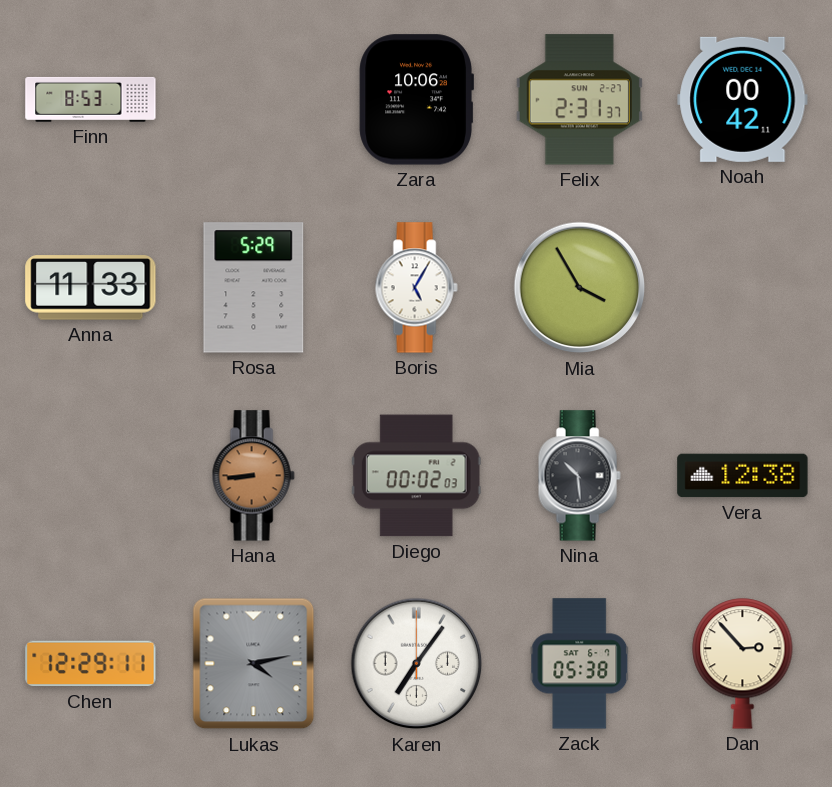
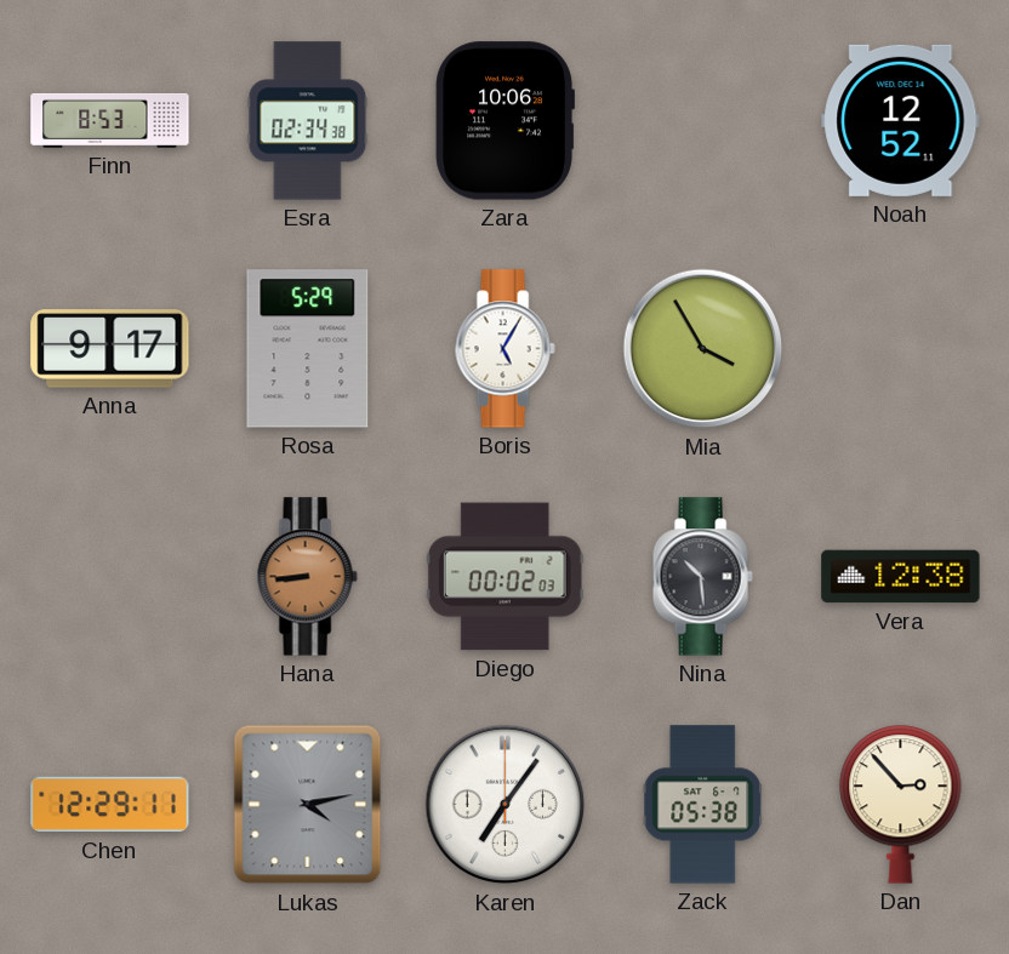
Esra: none -> 02:34
Felix: 2:31 -> none
Noah: 00:42 -> 12:52
Anna: 11:33 -> 9:17
